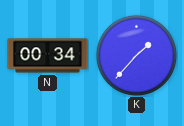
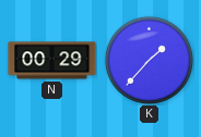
N: 00:34 -> 00:29
